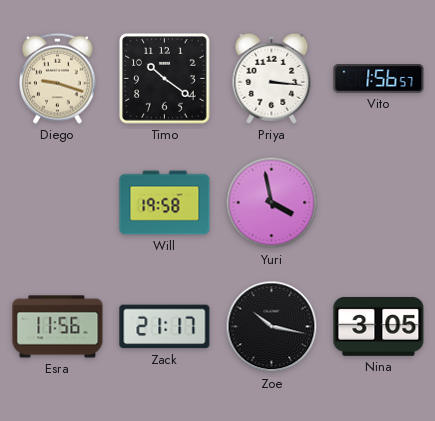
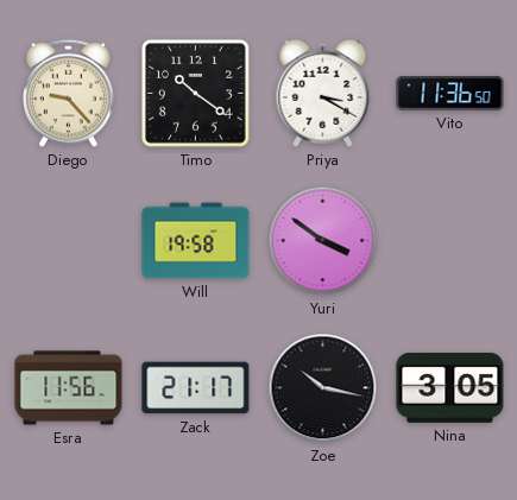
Diego: 9:18 -> 9:23
Priya: 3:16 -> 3:20
Vito: 1:56 -> 11:36
Yuri: 3:58 -> 3:51
